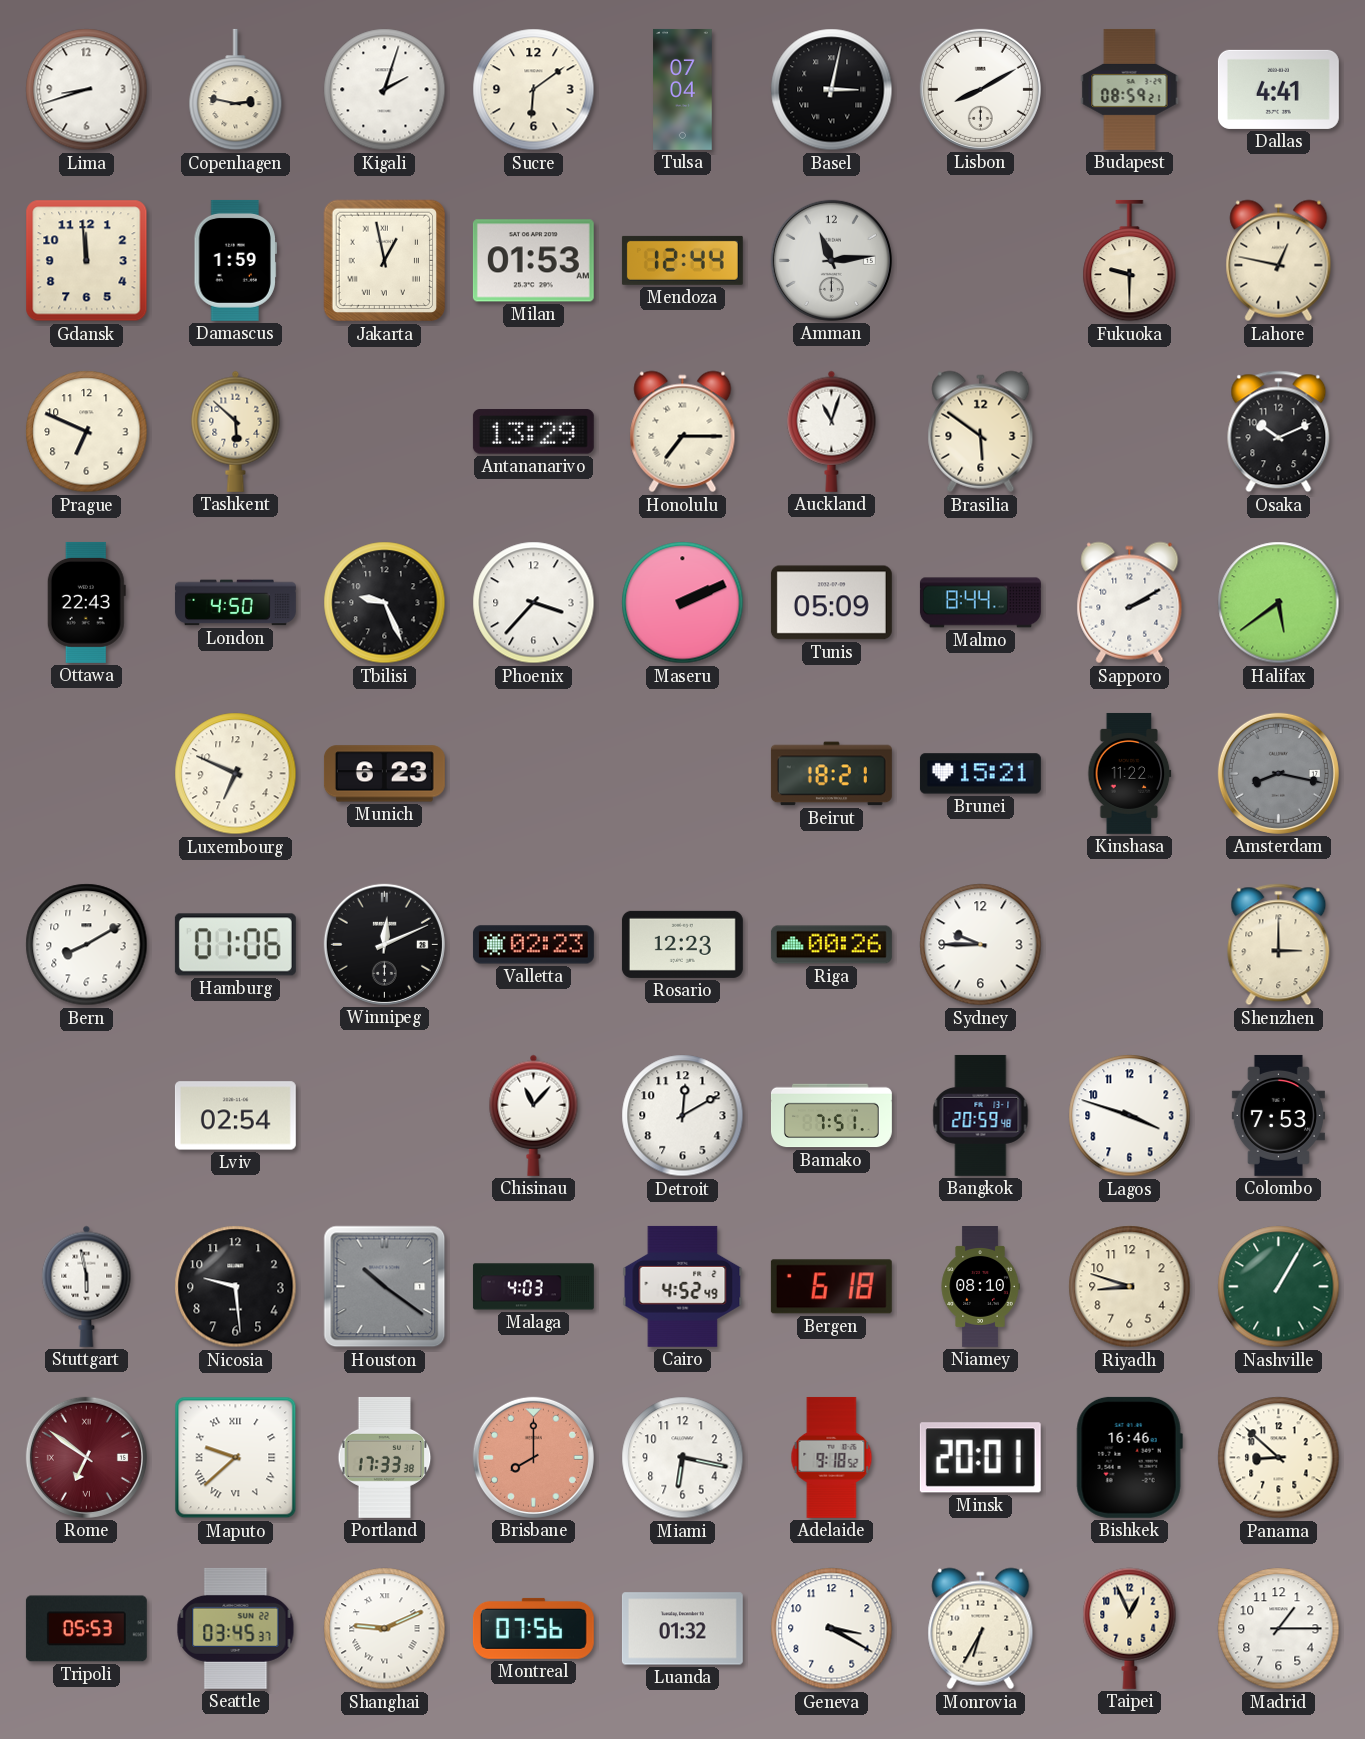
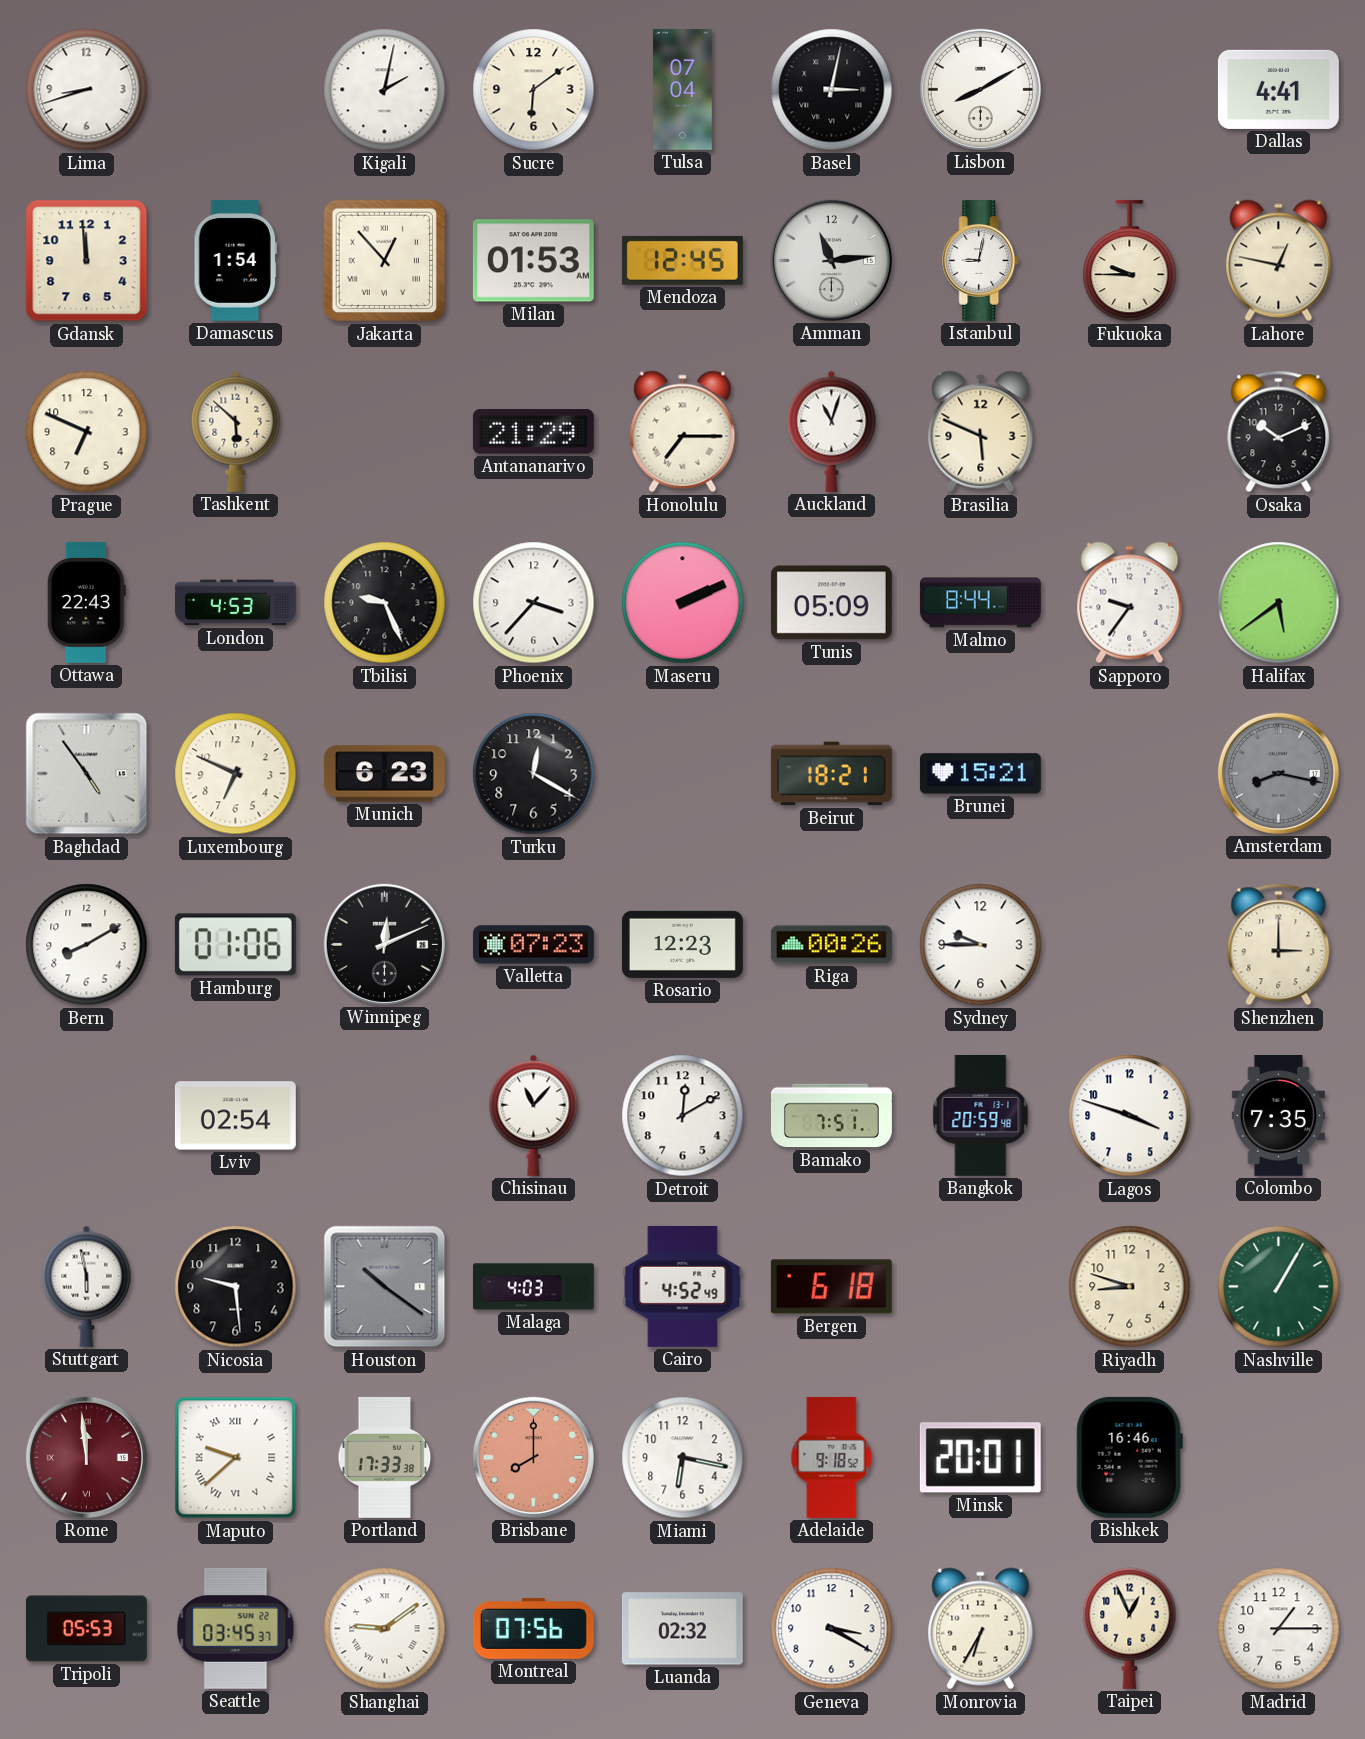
Copenhagen: 2:47 -> none
Kigali: 2:03 -> 2:02
Budapest: 08:59 -> none
Damascus: 1:59 -> 1:54
Jakarta: 12:58 -> 12:53
Mendoza: 12:44 -> 12:45
Istanbul: none -> 9:02
Fukuoka: 9:30 -> 9:45
Antananarivo: 13:29 -> 21:29
Brasilia: 5:51 -> 5:49
London: 4:50 -> 4:53
Sapporo: 2:10 -> 9:36
Baghdad: none -> 4:54
Turku: none -> 12:20
Kinshasa: 11:22 -> none
Valletta: 02:23 -> 07:23
Colombo: 7:53 -> 7:35
Niamey: 08:10 -> none
Rome: 6:51 -> 11:59
Panama: 8:52 -> none
Shanghai: 9:11 -> 9:09
Luanda: 01:32 -> 02:32
